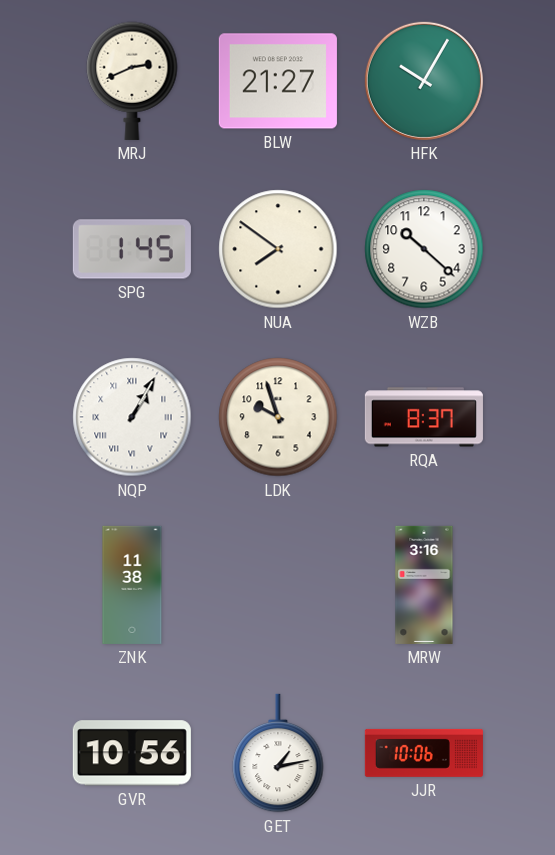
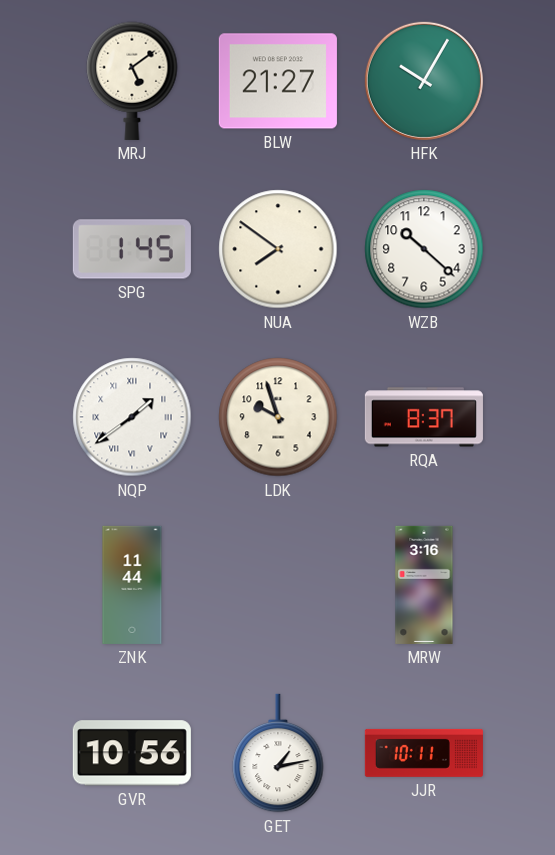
MRJ: 2:41 -> 5:09
NQP: 1:05 -> 1:39
ZNK: 11:38 -> 11:44
JJR: 10:06 -> 10:11
